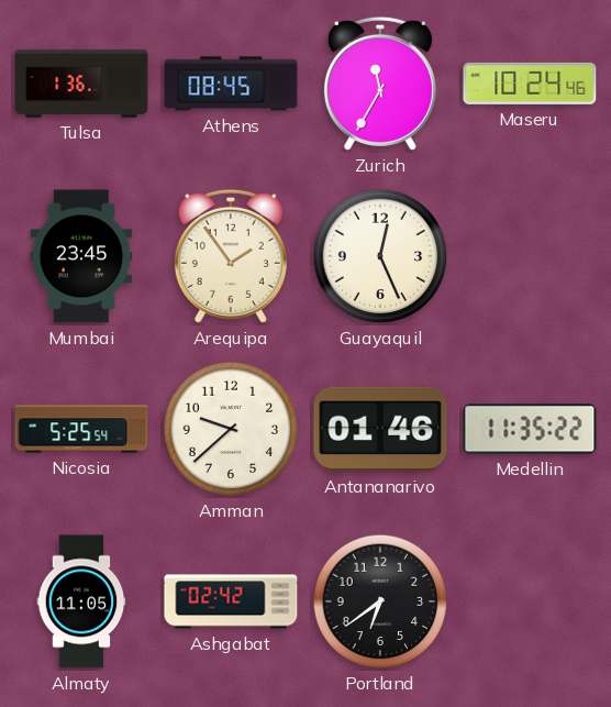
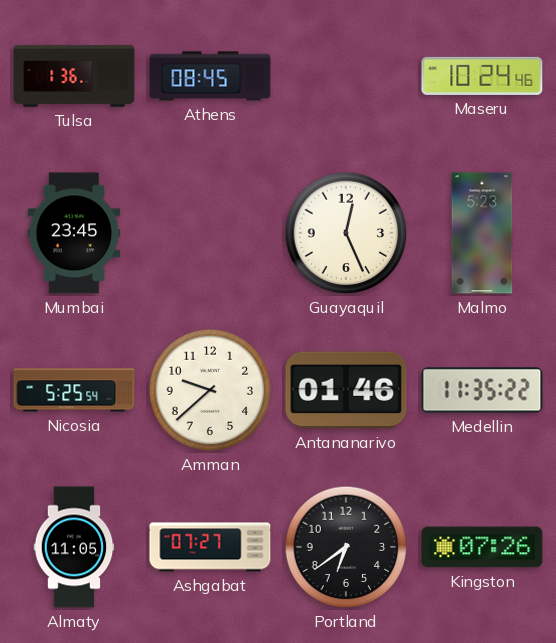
Zurich: 11:35 -> none
Arequipa: 1:54 -> none
Malmo: none -> 5:23
Ashgabat: 02:42 -> 07:27
Kingston: none -> 07:26
